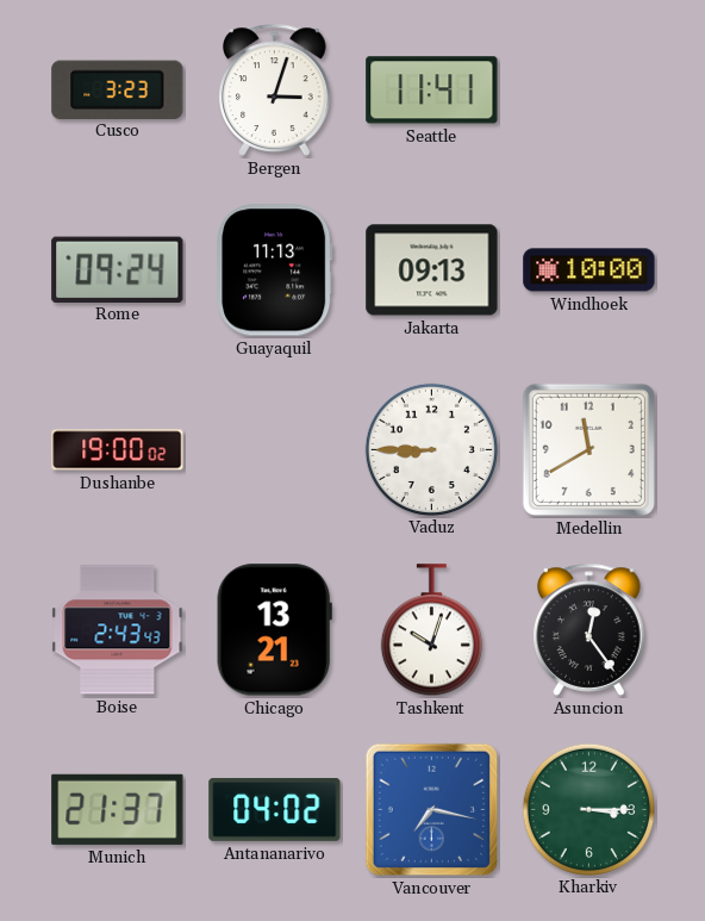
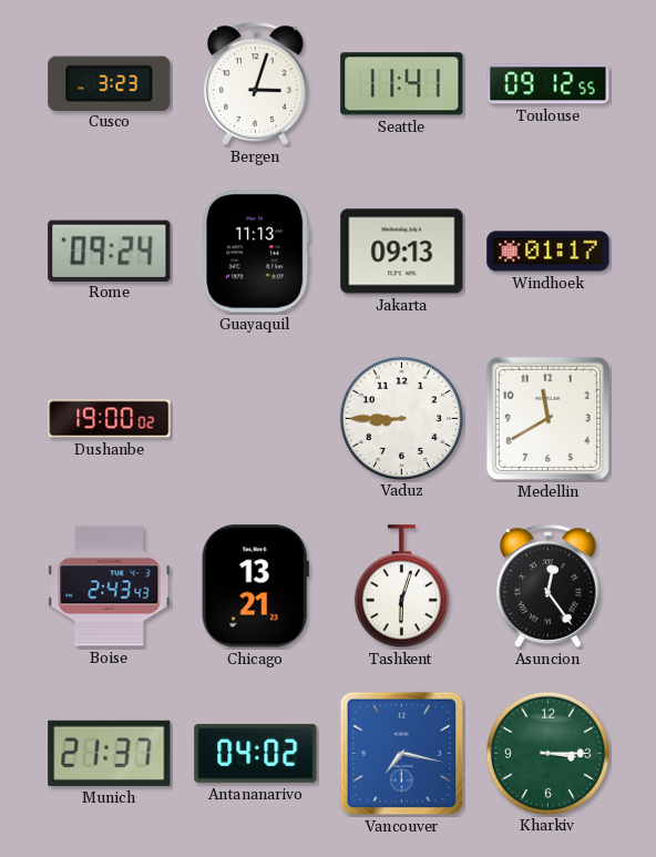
Toulouse: none -> 09:12
Windhoek: 10:00 -> 01:17
Tashkent: 10:03 -> 6:03
